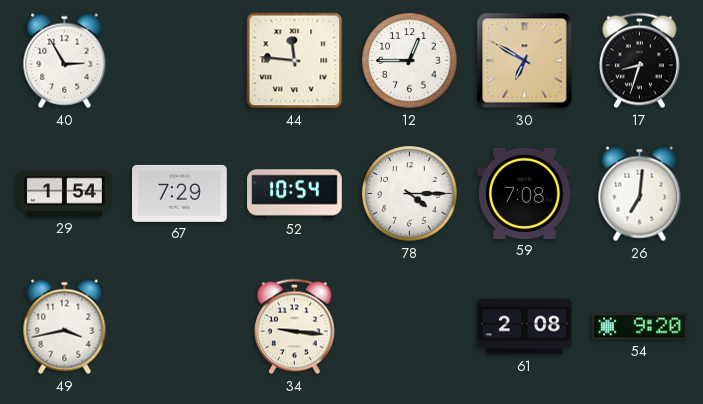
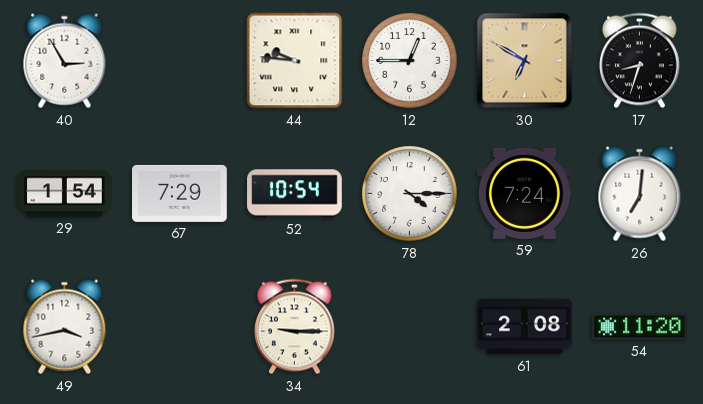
44: 11:46 -> 9:46
59: 7:08 -> 7:24
34: 9:16 -> 9:15
54: 9:20 -> 11:20
